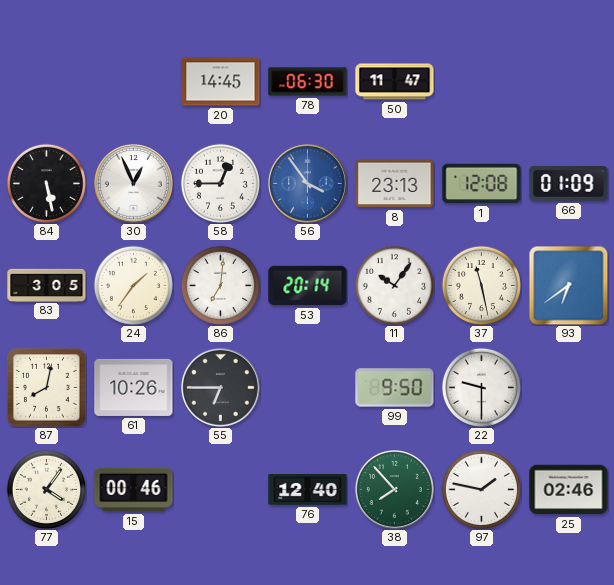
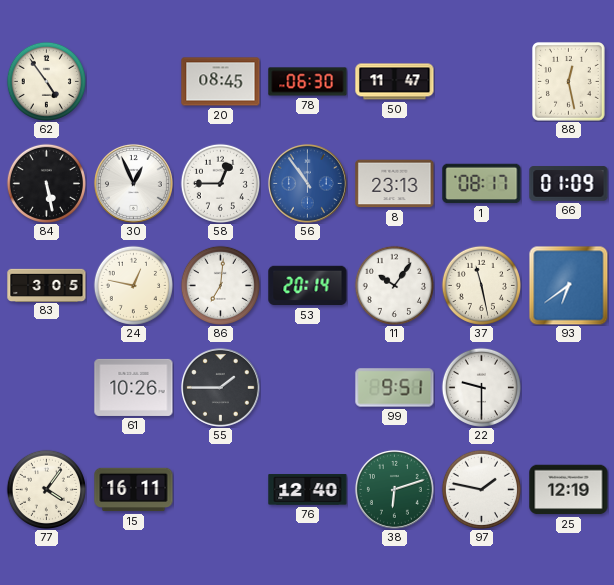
62: none -> 4:54
20: 14:45 -> 08:45
88: none -> 12:28
56: 3:54 -> 10:54
1: 12:08 -> 08:17
24: 1:36 -> 12:47
87: 8:02 -> none
55: 6:45 -> 1:45
99: 9:50 -> 9:51
15: 00:46 -> 16:11
38: 7:53 -> 6:12
25: 02:46 -> 12:19
